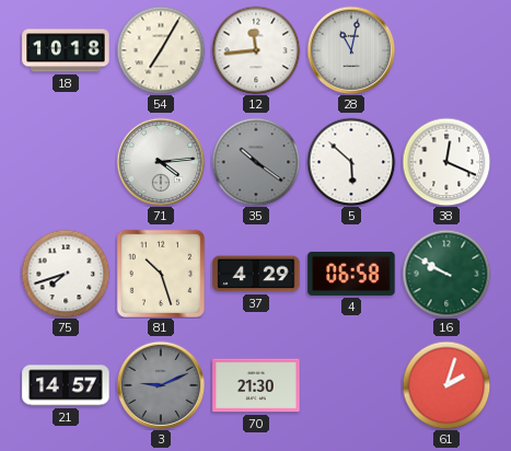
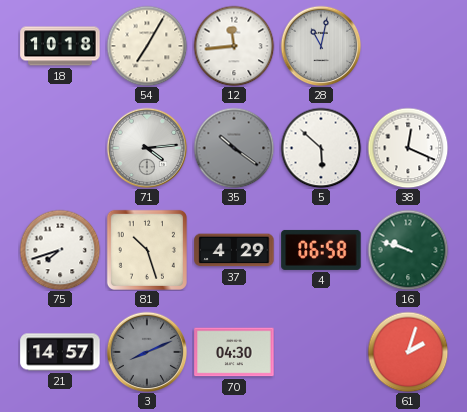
16: 9:50 -> 9:48
3: 9:11 -> 8:11
70: 21:30 -> 04:30
